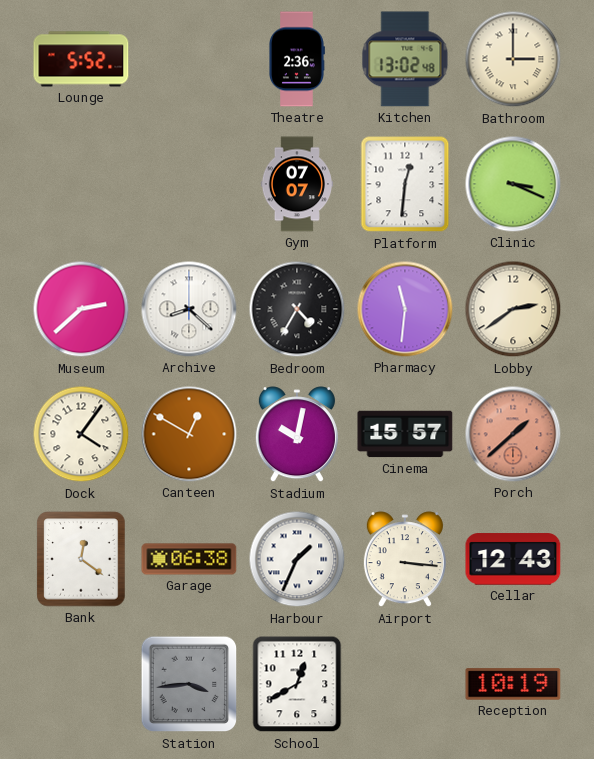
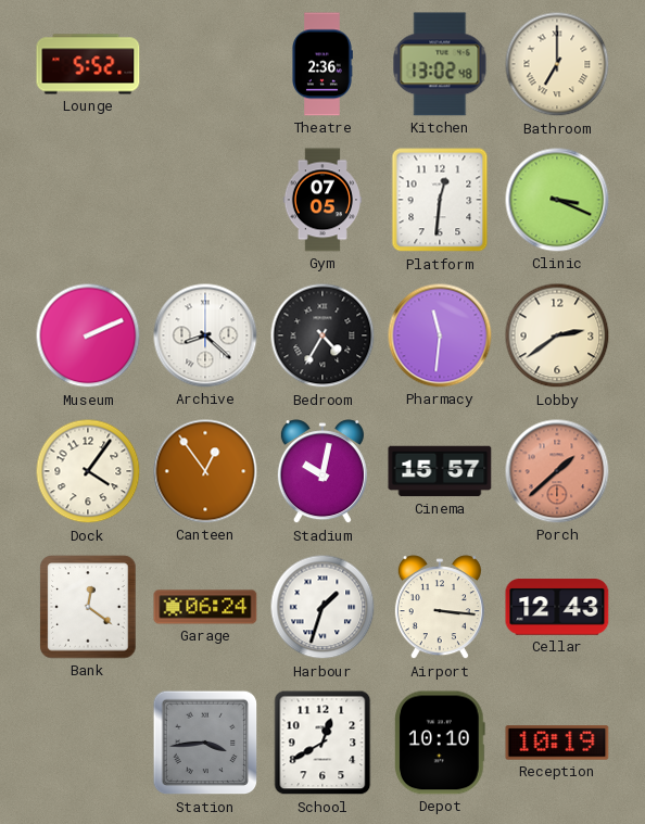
Bathroom: 3:00 -> 7:00
Gym: 07:07 -> 07:05
Museum: 2:38 -> 2:11
Canteen: 12:50 -> 12:54
Garage: 06:38 -> 06:24
Harbour: 1:34 -> 1:33
Depot: none -> 10:10
